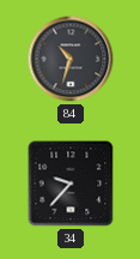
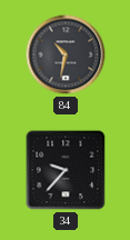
84: 10:33 -> 10:32
